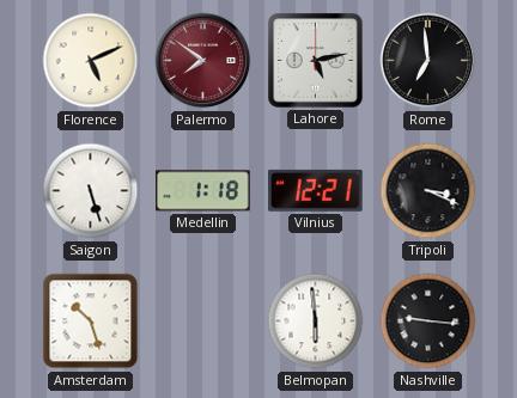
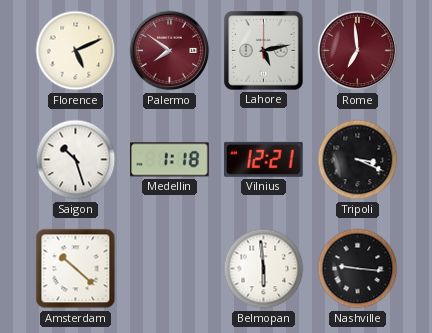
Rome dial: black -> burgundy
Saigon: 5:27 -> 10:27
Amsterdam: 10:27 -> 10:22
